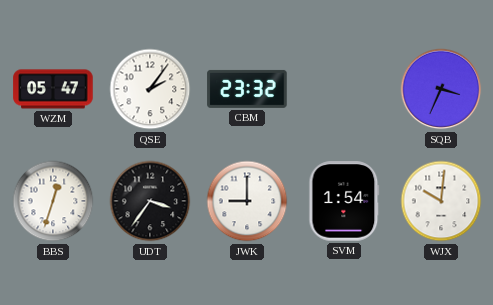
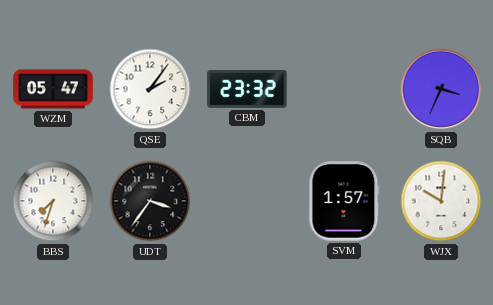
BBS: 12:33 -> 7:33
JWK: 9:00 -> none
SVM: 1:54 -> 1:57
